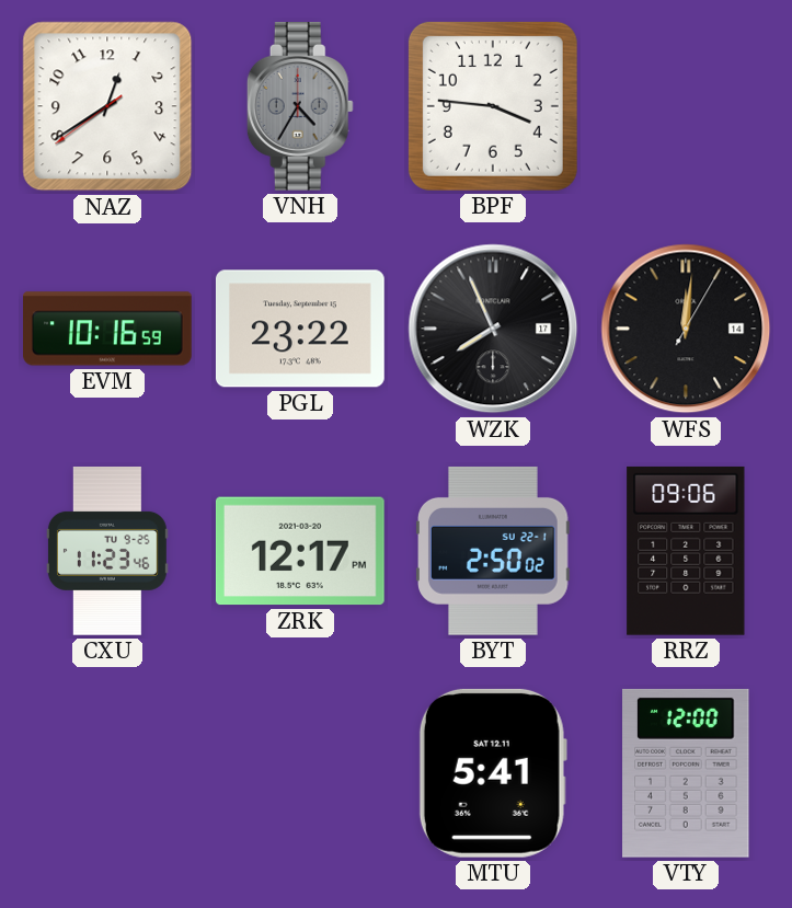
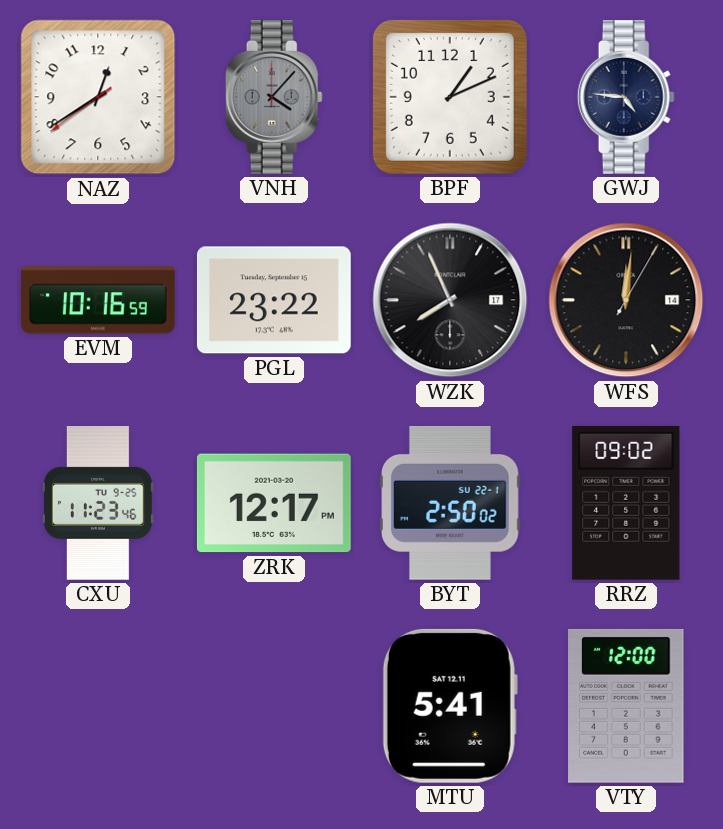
VNH: 4:35 -> 4:07
BPF: 3:46 -> 1:11
GWJ: none -> 4:46
RRZ: 09:06 -> 09:02
